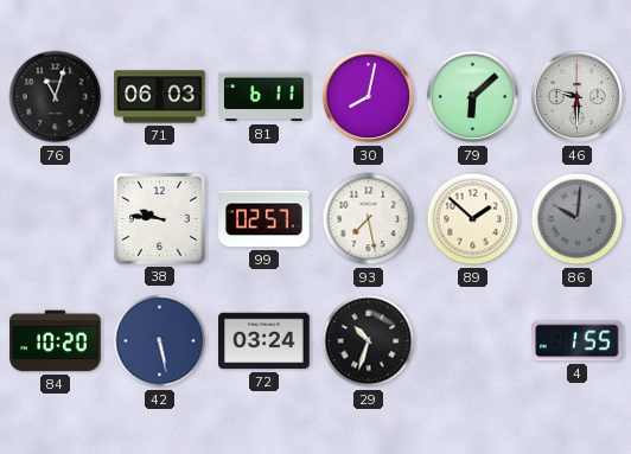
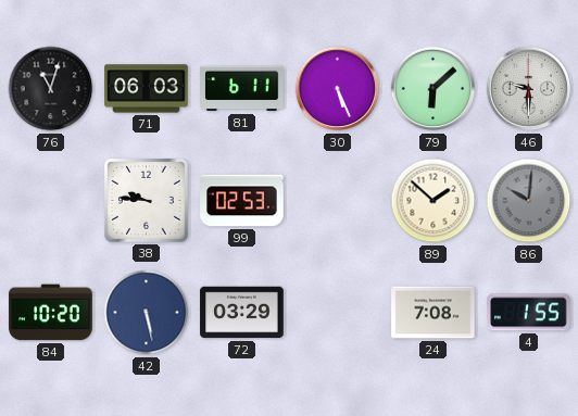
30: 8:02 -> 5:26
99: 02:57 -> 02:53
93: 7:28 -> none
72: 03:24 -> 03:29
29: 10:33 -> none
24: none -> 7:08
